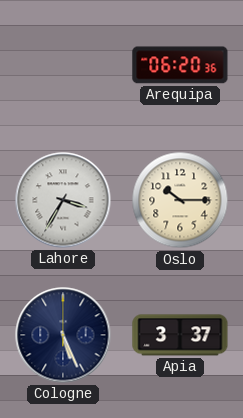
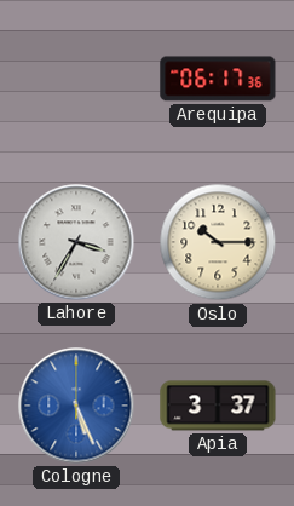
Arequipa: 06:20 -> 06:17
Cologne dial: navy -> blue
